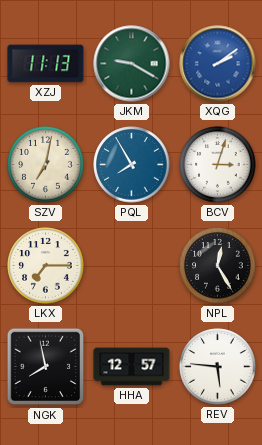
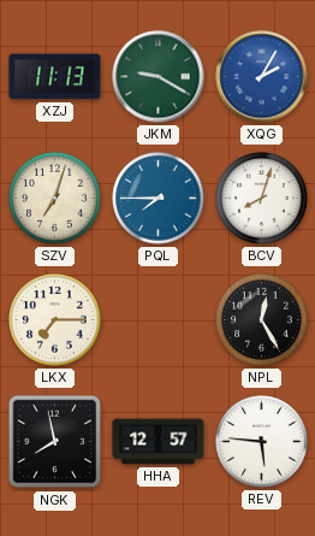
XQG: 2:09 -> 2:05
SZV: 7:02 -> 7:03
PQL: 7:55 -> 7:45
BCV: 3:03 -> 8:03
